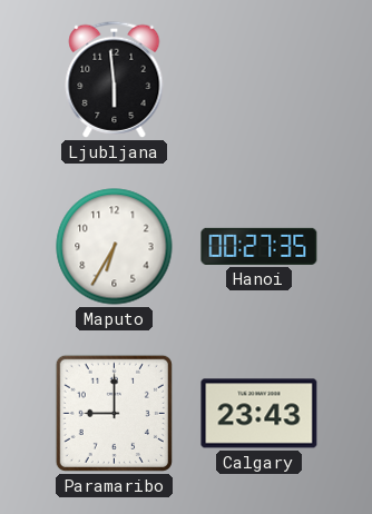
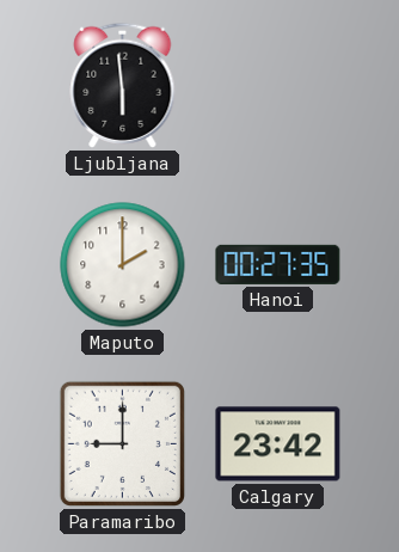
Maputo: 6:35 -> 2:00
Calgary: 23:43 -> 23:42
